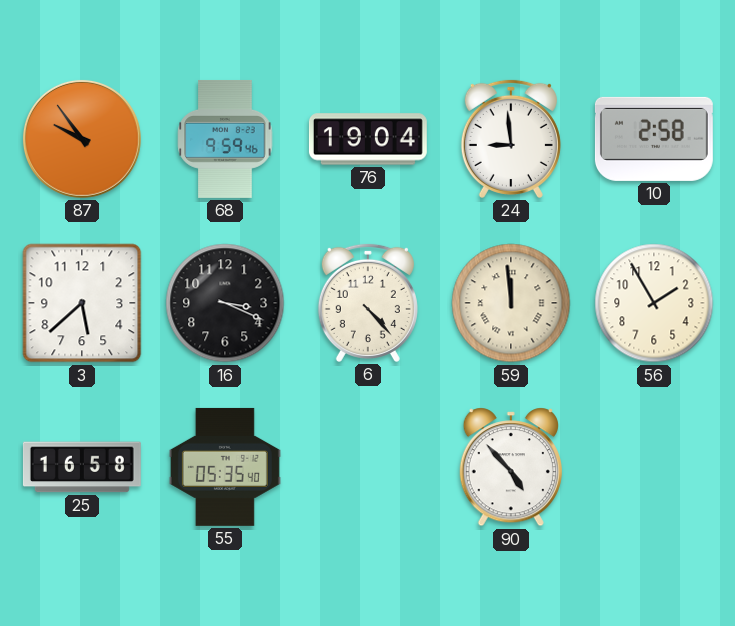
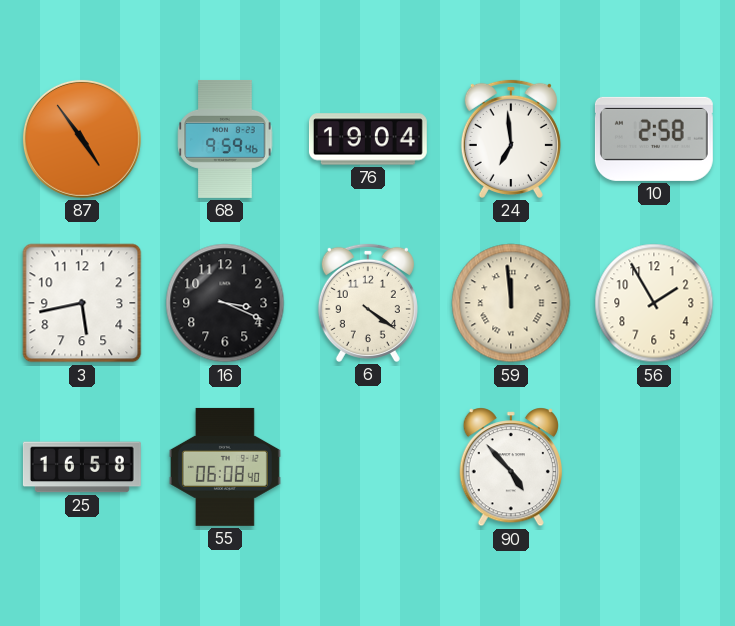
87: 9:54 -> 4:54
24: 8:59 -> 6:59
3: 5:38 -> 5:43
6: 4:23 -> 4:21
55: 05:35 -> 06:08
